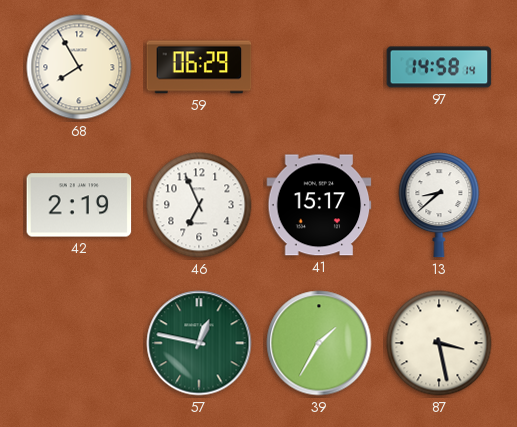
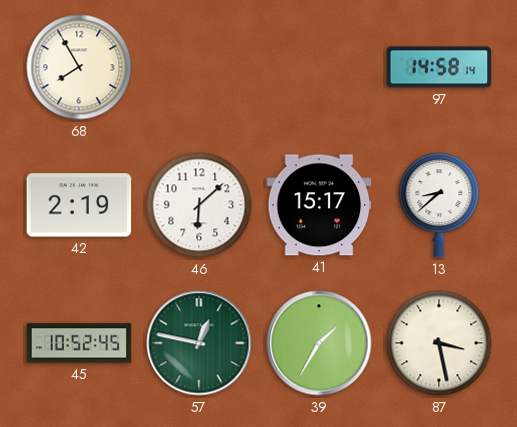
59: 06:29 -> none
46: 6:56 -> 6:08
45: none -> 10:52
